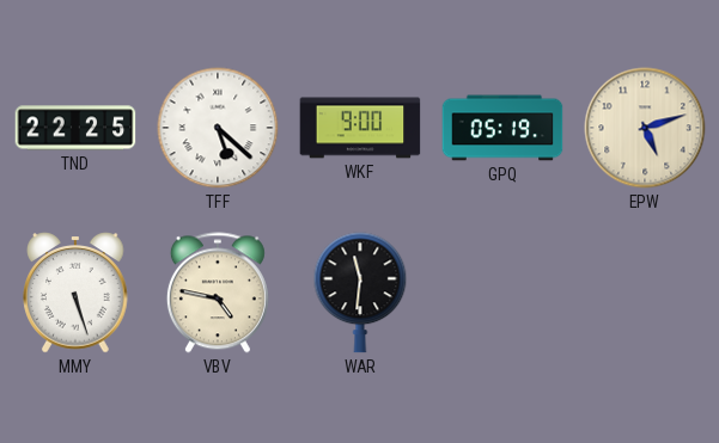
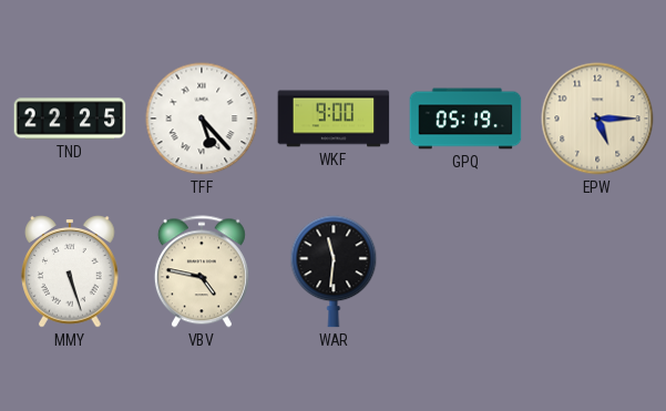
TFF: 5:22 -> 5:23
EPW: 5:12 -> 5:15
